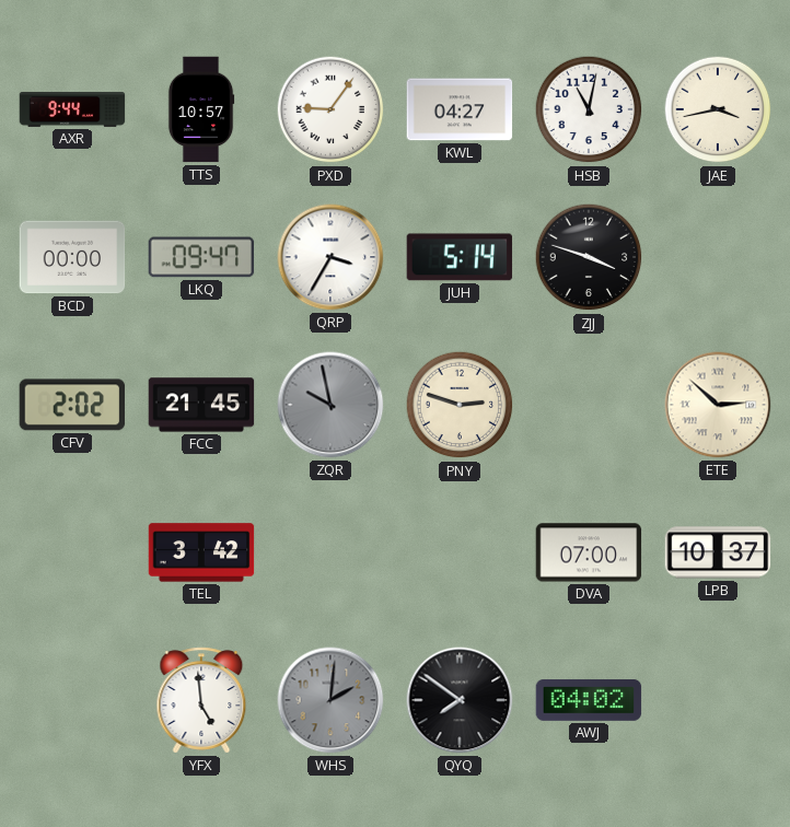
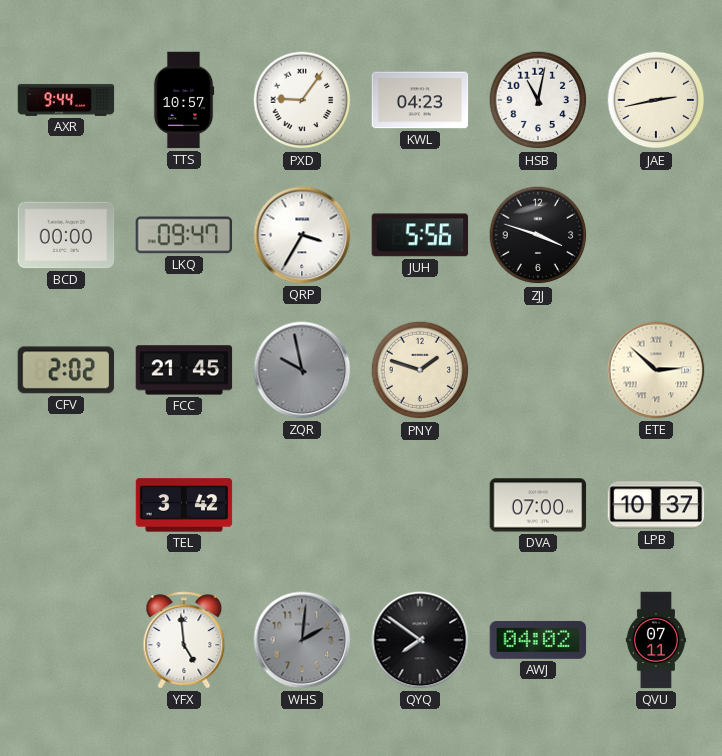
KWL: 04:27 -> 04:23
JAE: 3:43 -> 2:43
JUH: 5:14 -> 5:56
PNY: 2:48 -> 1:48
QVU: none -> 07:11
